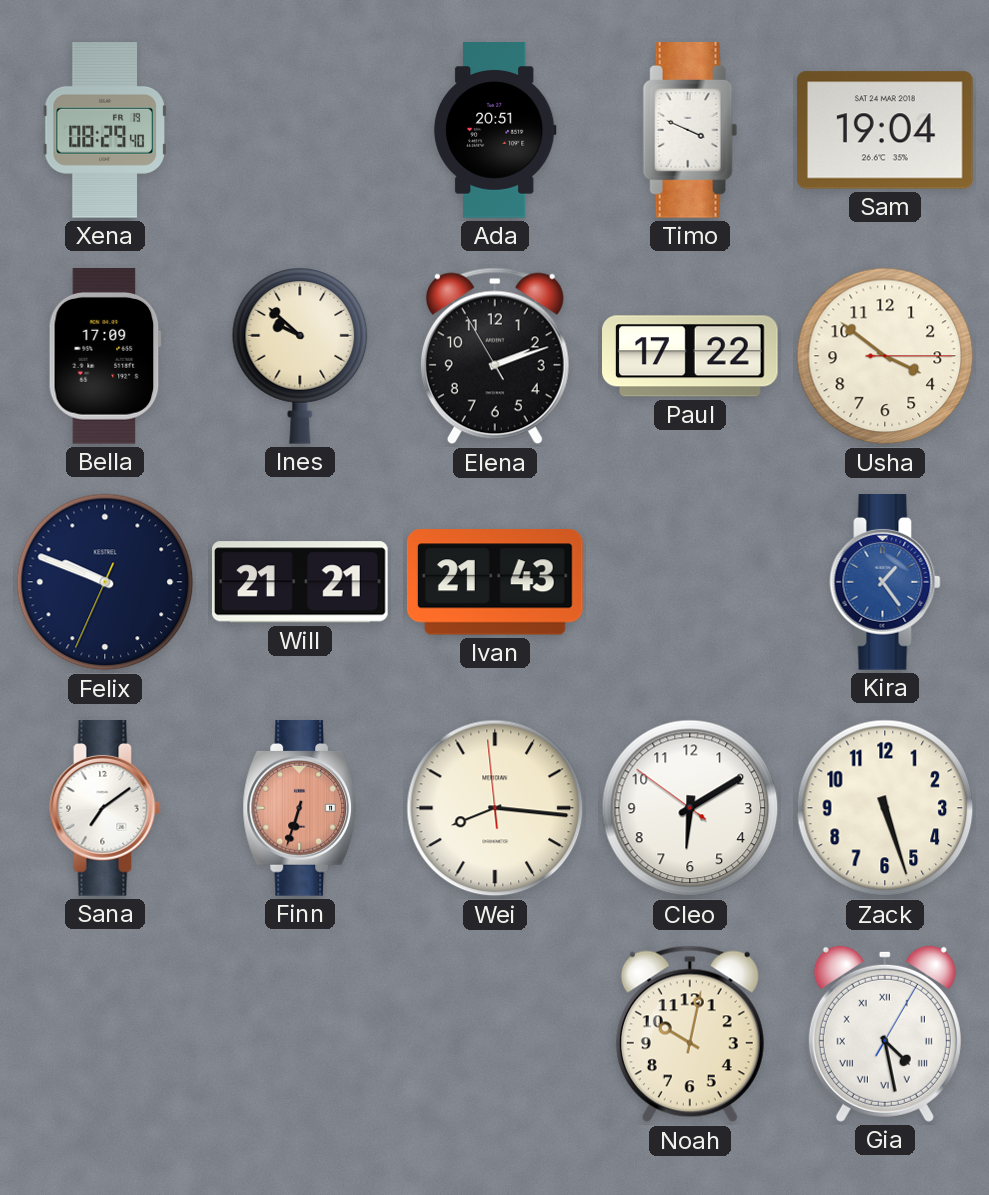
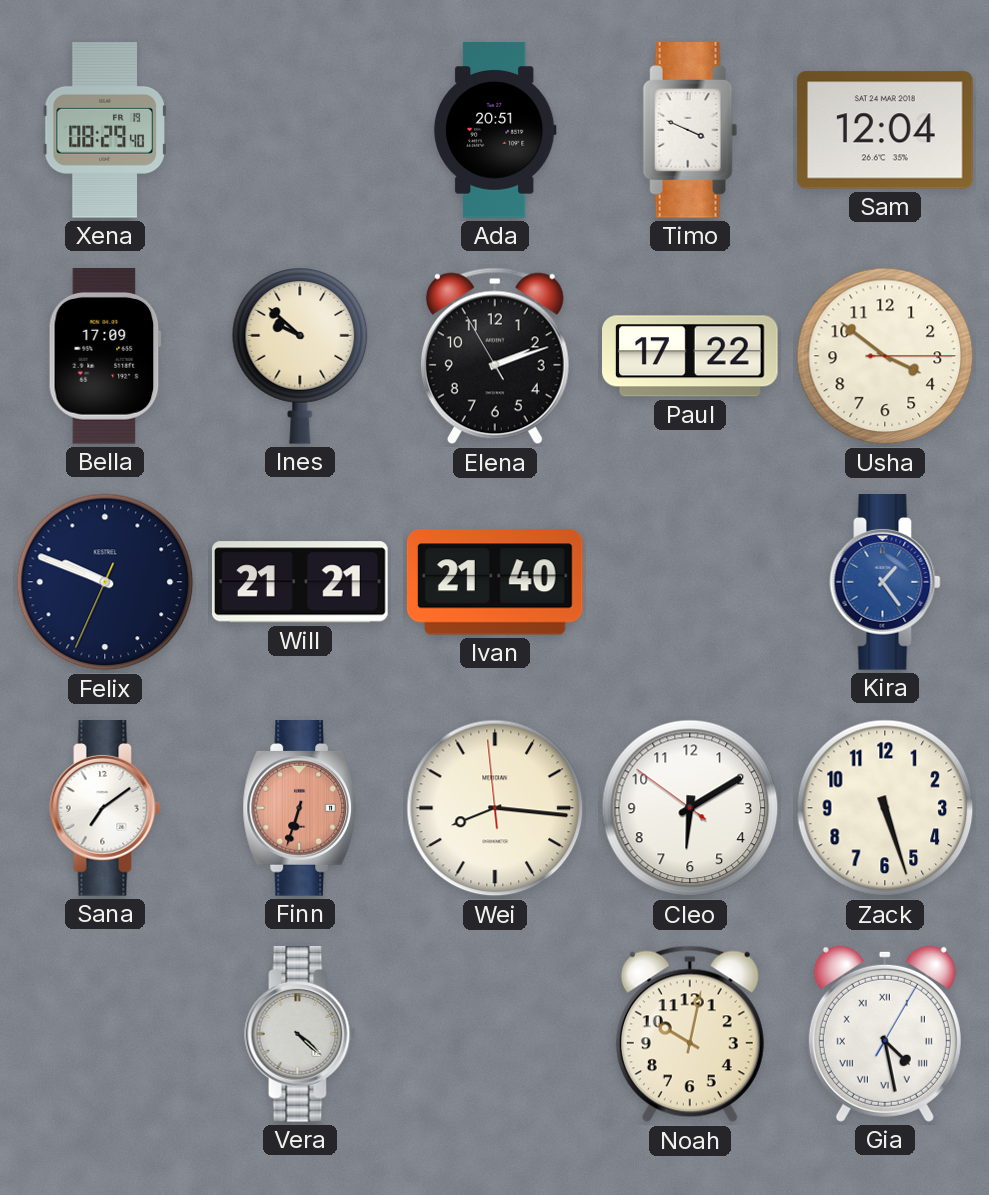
Sam: 19:04 -> 12:04
Ivan: 21:43 -> 21:40
Vera: none -> 4:22
